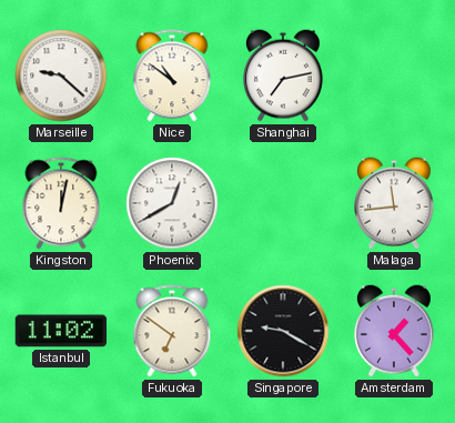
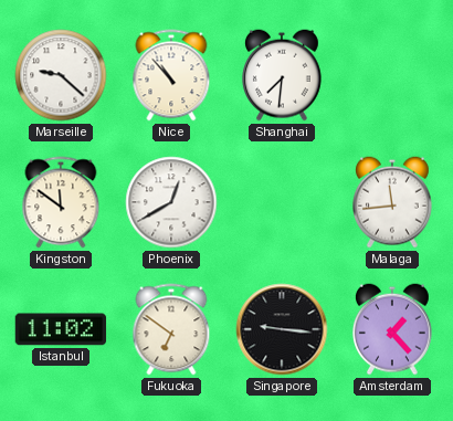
Nice: 10:51 -> 10:53
Shanghai: 7:13 -> 7:31
Kingston: 12:02 -> 11:51
Singapore: 9:20 -> 9:16
